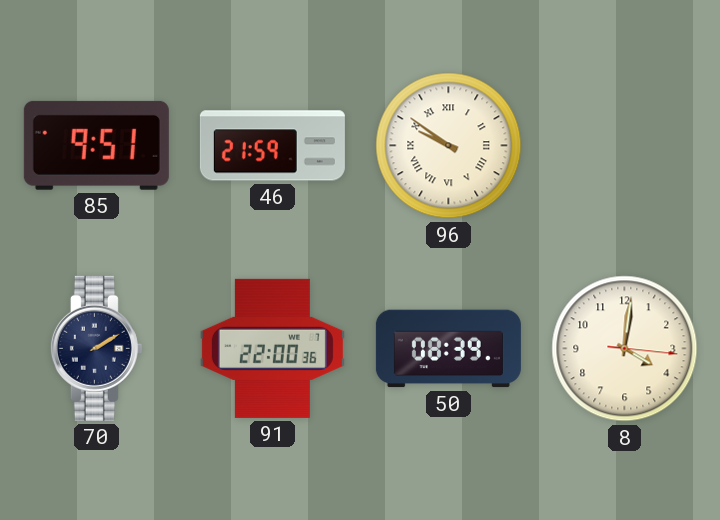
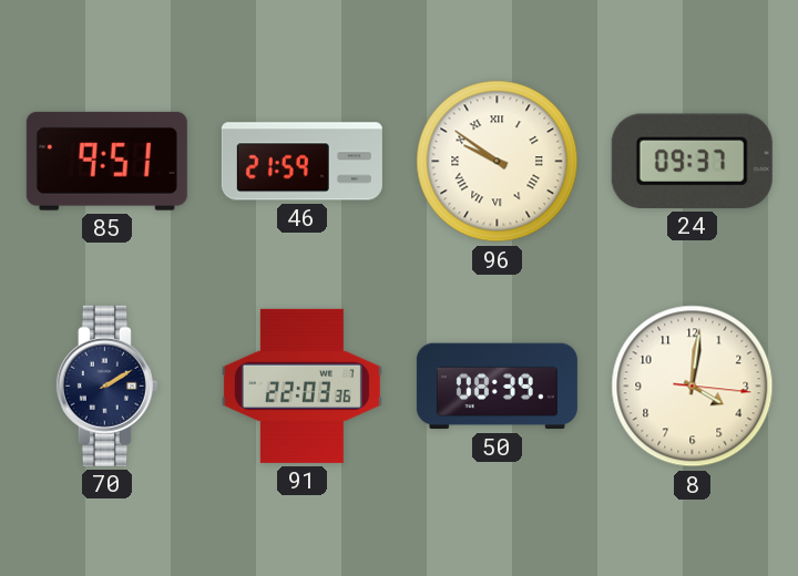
24: none -> 09:37
91: 22:00 -> 22:03
